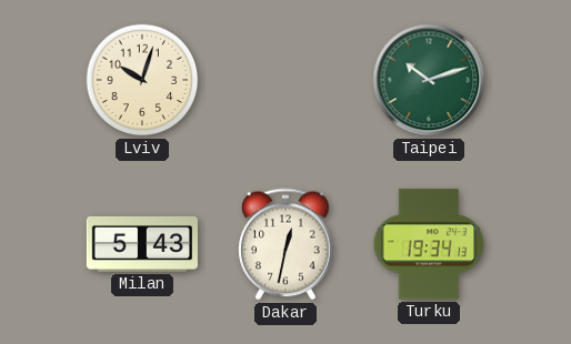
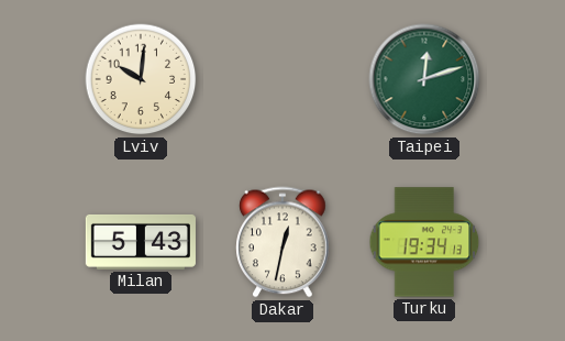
Lviv: 10:03 -> 10:01
Taipei: 10:12 -> 12:12
